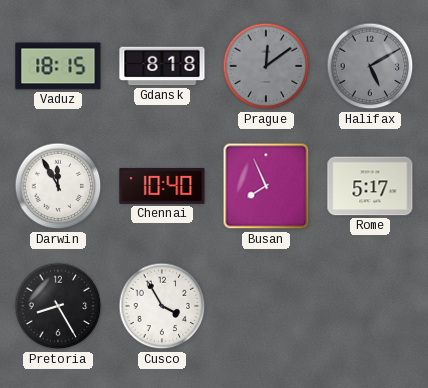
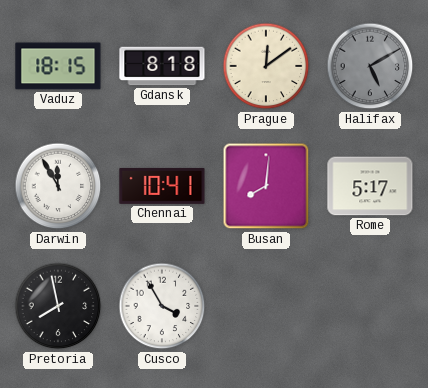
Prague dial: grey -> cream
Chennai: 10:40 -> 10:41
Busan: 7:56 -> 8:01
Pretoria: 8:25 -> 7:58
